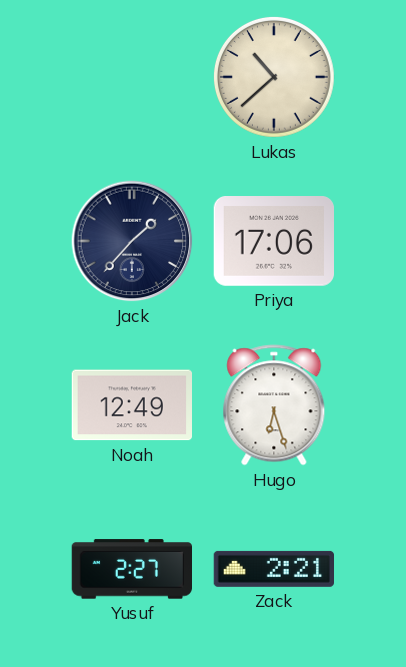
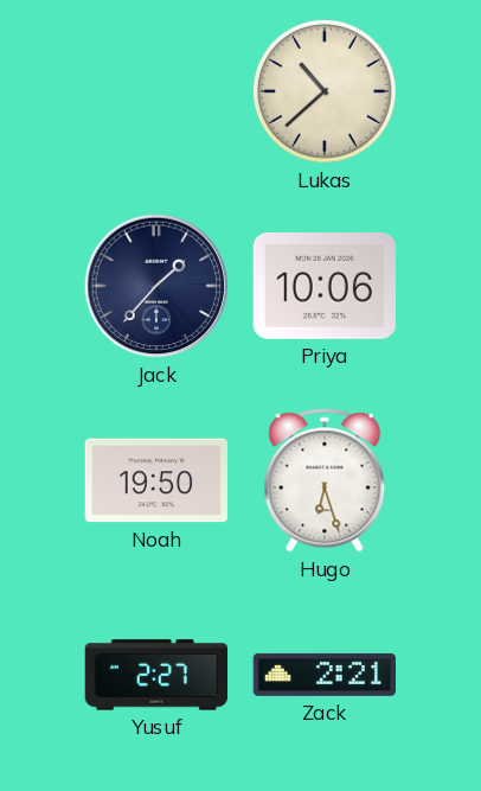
Priya: 17:06 -> 10:06
Noah: 12:49 -> 19:50
